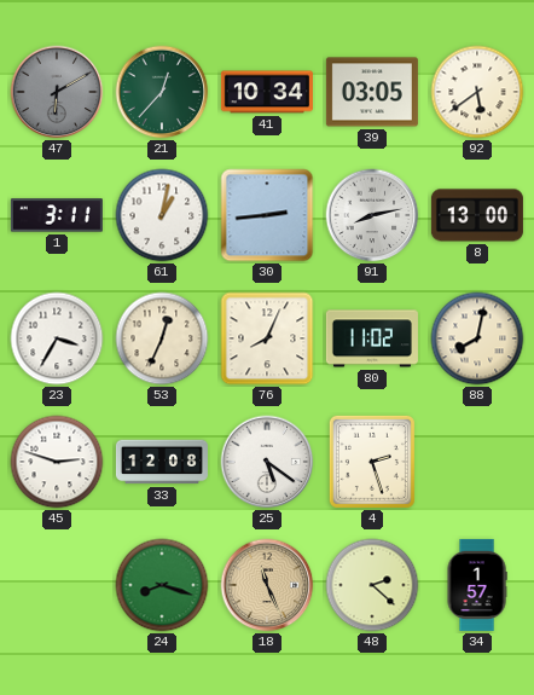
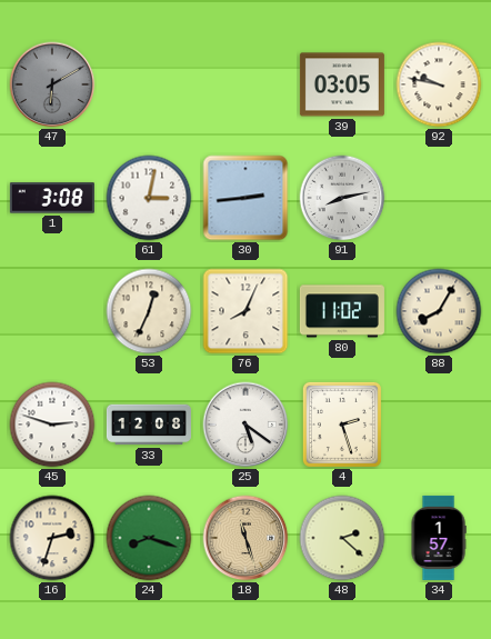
21: 12:37 -> none
41: 10:34 -> none
92: 5:39 -> 9:47
1: 3:11 -> 3:08
61: 1:02 -> 3:02
8: 13:00 -> none
23: 3:35 -> none
88: 8:02 -> 8:05
16: none -> 2:33
18: 11:26 -> 11:27
